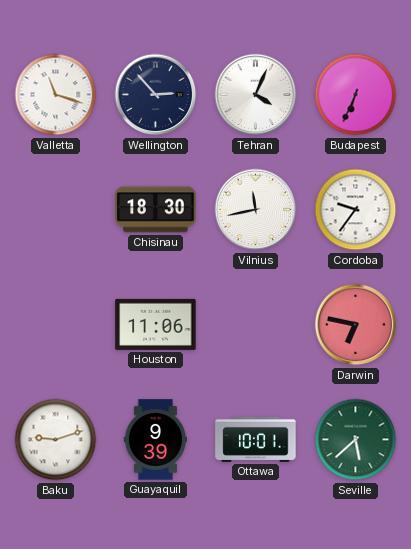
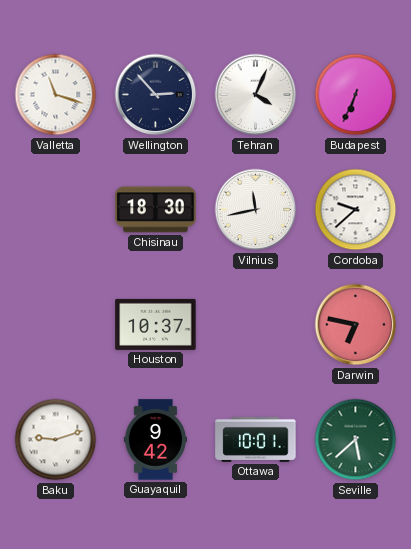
Cordoba: 9:36 -> 9:38
Houston: 11:06 -> 10:37
Guayaquil: 9:39 -> 9:42
